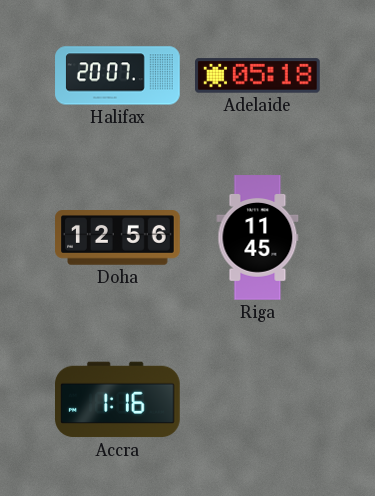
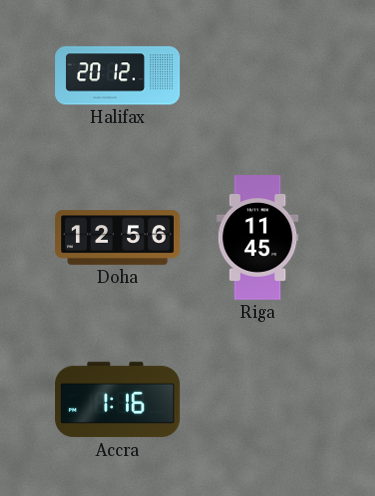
Halifax: 20:07 -> 20:12
Adelaide: 05:18 -> none
